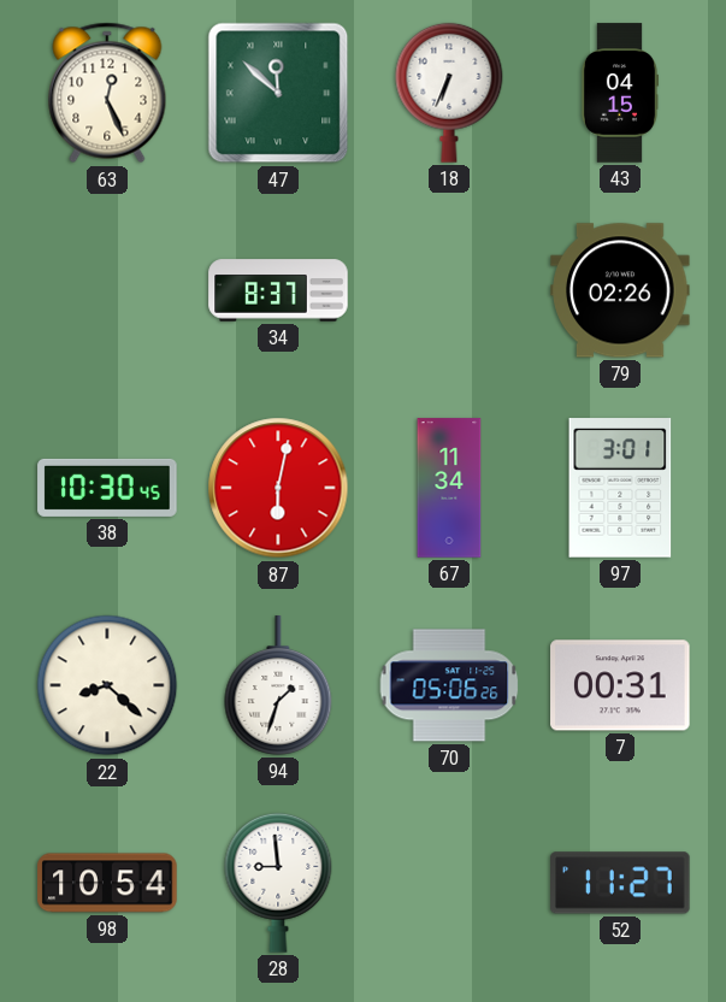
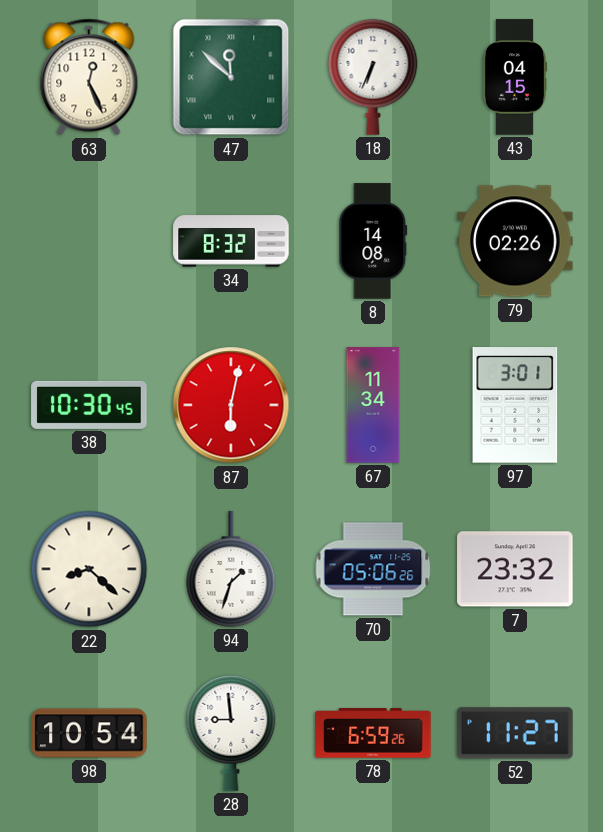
34: 8:37 -> 8:32
8: none -> 14:08
7: 00:31 -> 23:32
78: none -> 6:59
